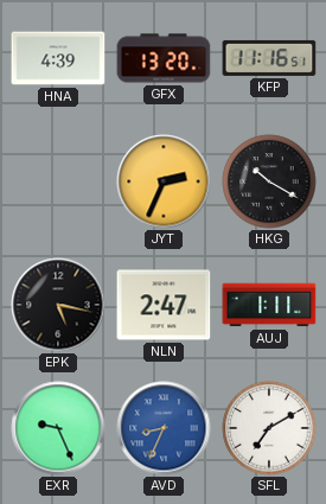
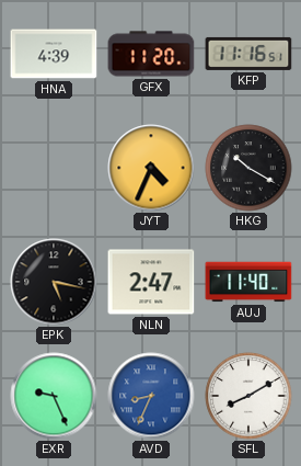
GFX: 13:20 -> 11:20
JYT: 2:34 -> 4:34
AUJ: 1:11 -> 11:40
SFL: 7:10 -> 8:10
